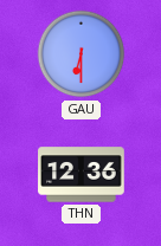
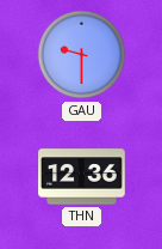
GAU: 6:30 -> 9:30
